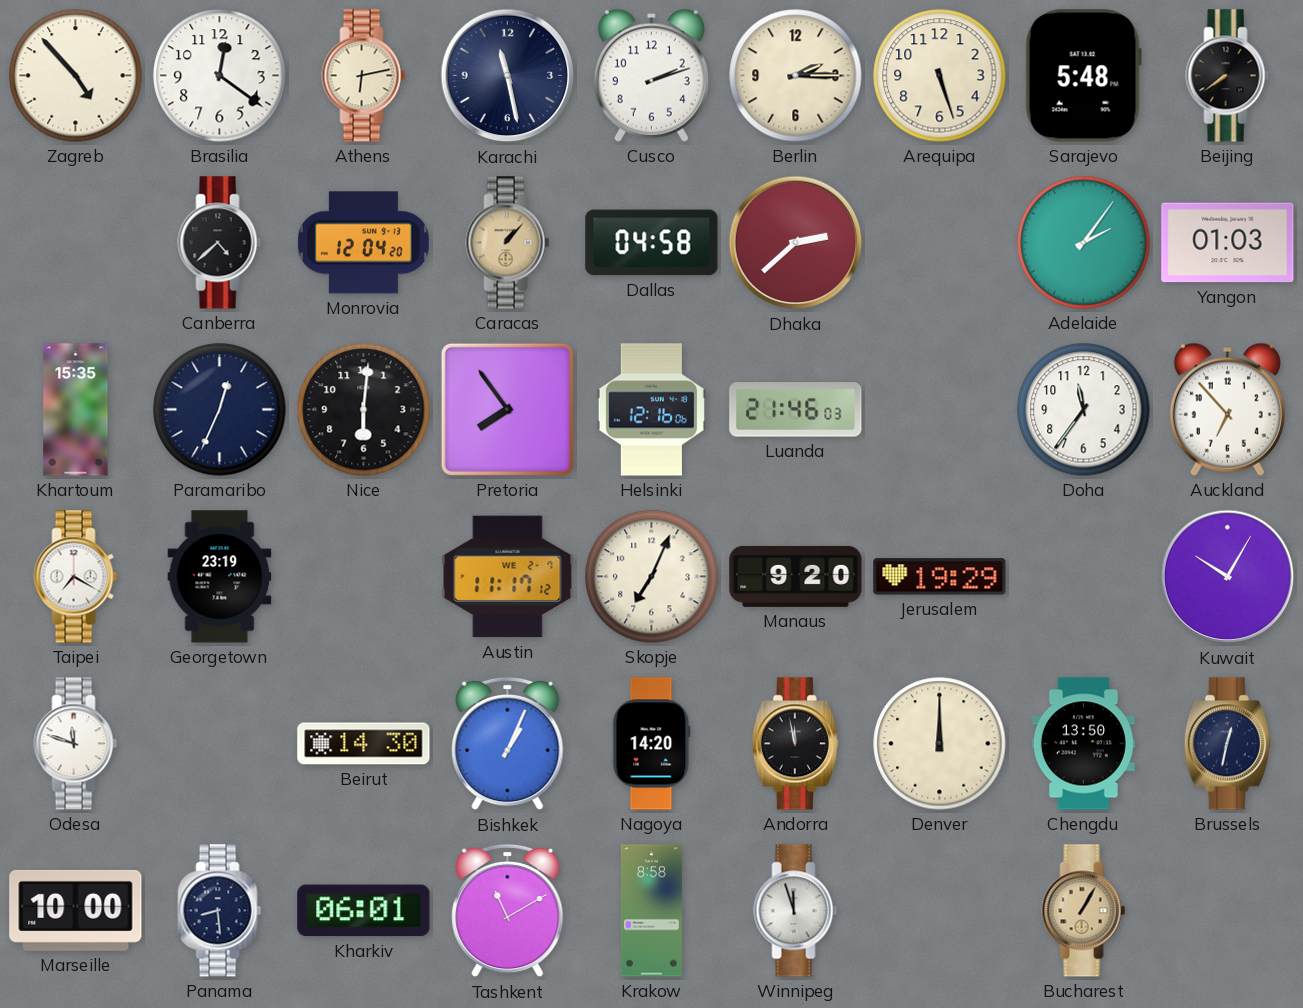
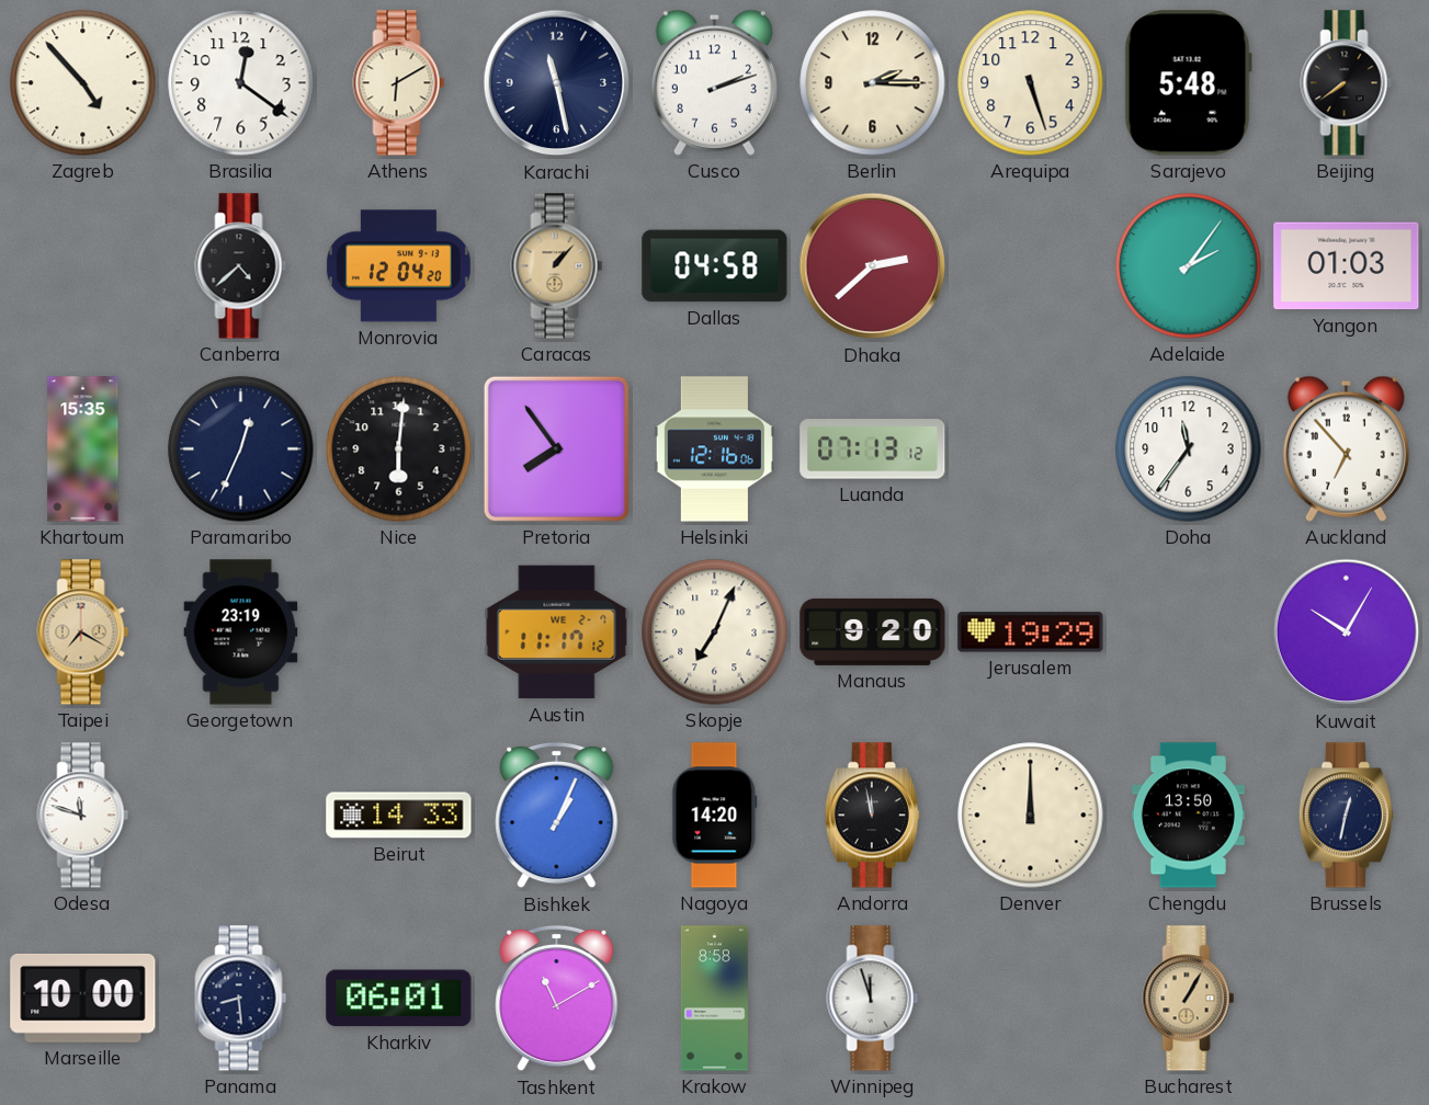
Athens: 6:13 -> 6:10
Luanda: 21:46 -> 07:13
Taipei dial: white -> champagne
Beirut: 14:30 -> 14:33
